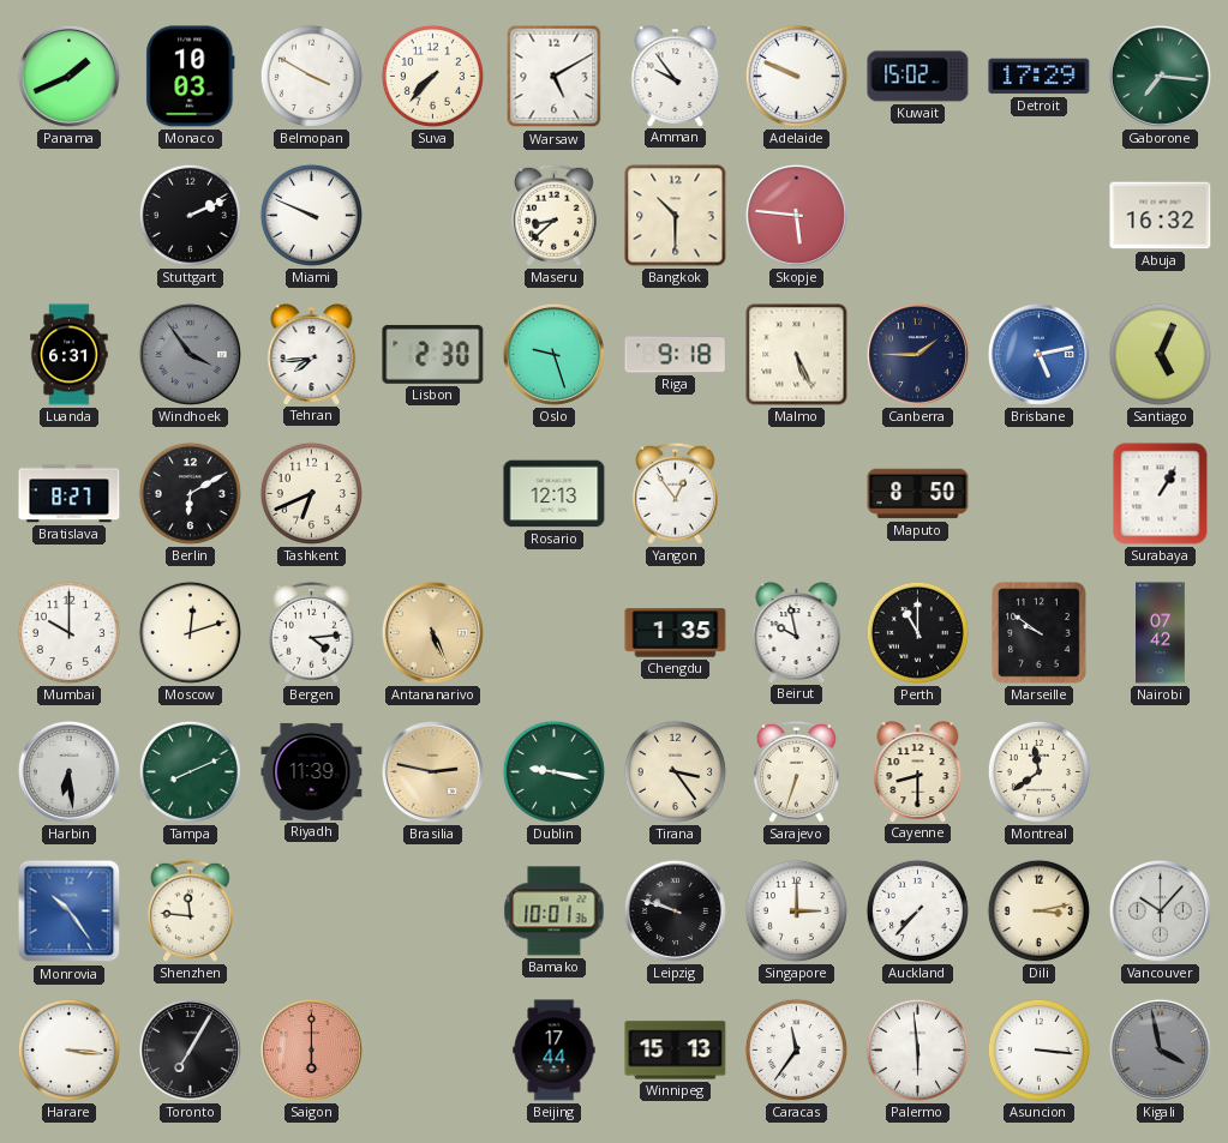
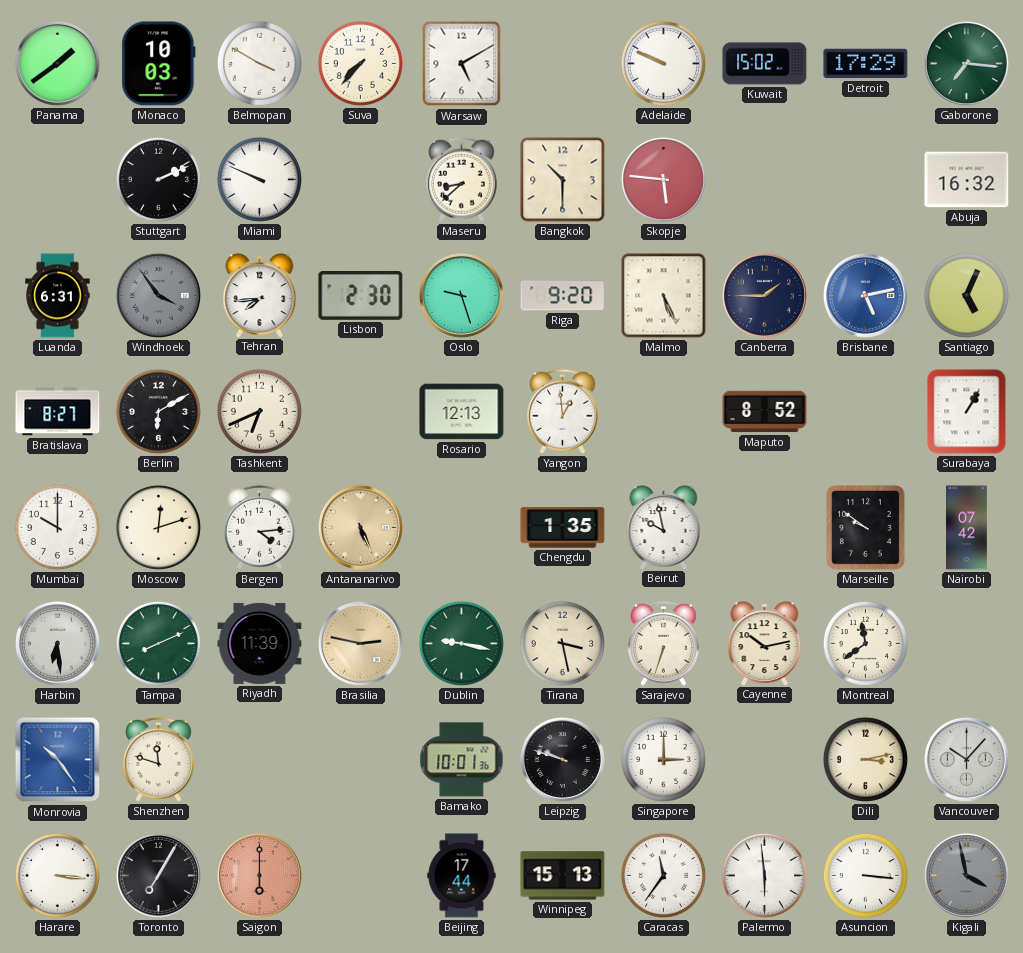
Panama: 1:41 -> 1:39
Amman: 9:54 -> none
Riga: 9:18 -> 9:20
Yangon: 12:54 -> 12:59
Maputo: 8:50 -> 8:52
Perth: 11:00 -> none
Tirana: 3:24 -> 3:28
Cayenne: 8:30 -> 10:13
Shenzhen: 11:46 -> 11:48
Auckland: 7:37 -> none
